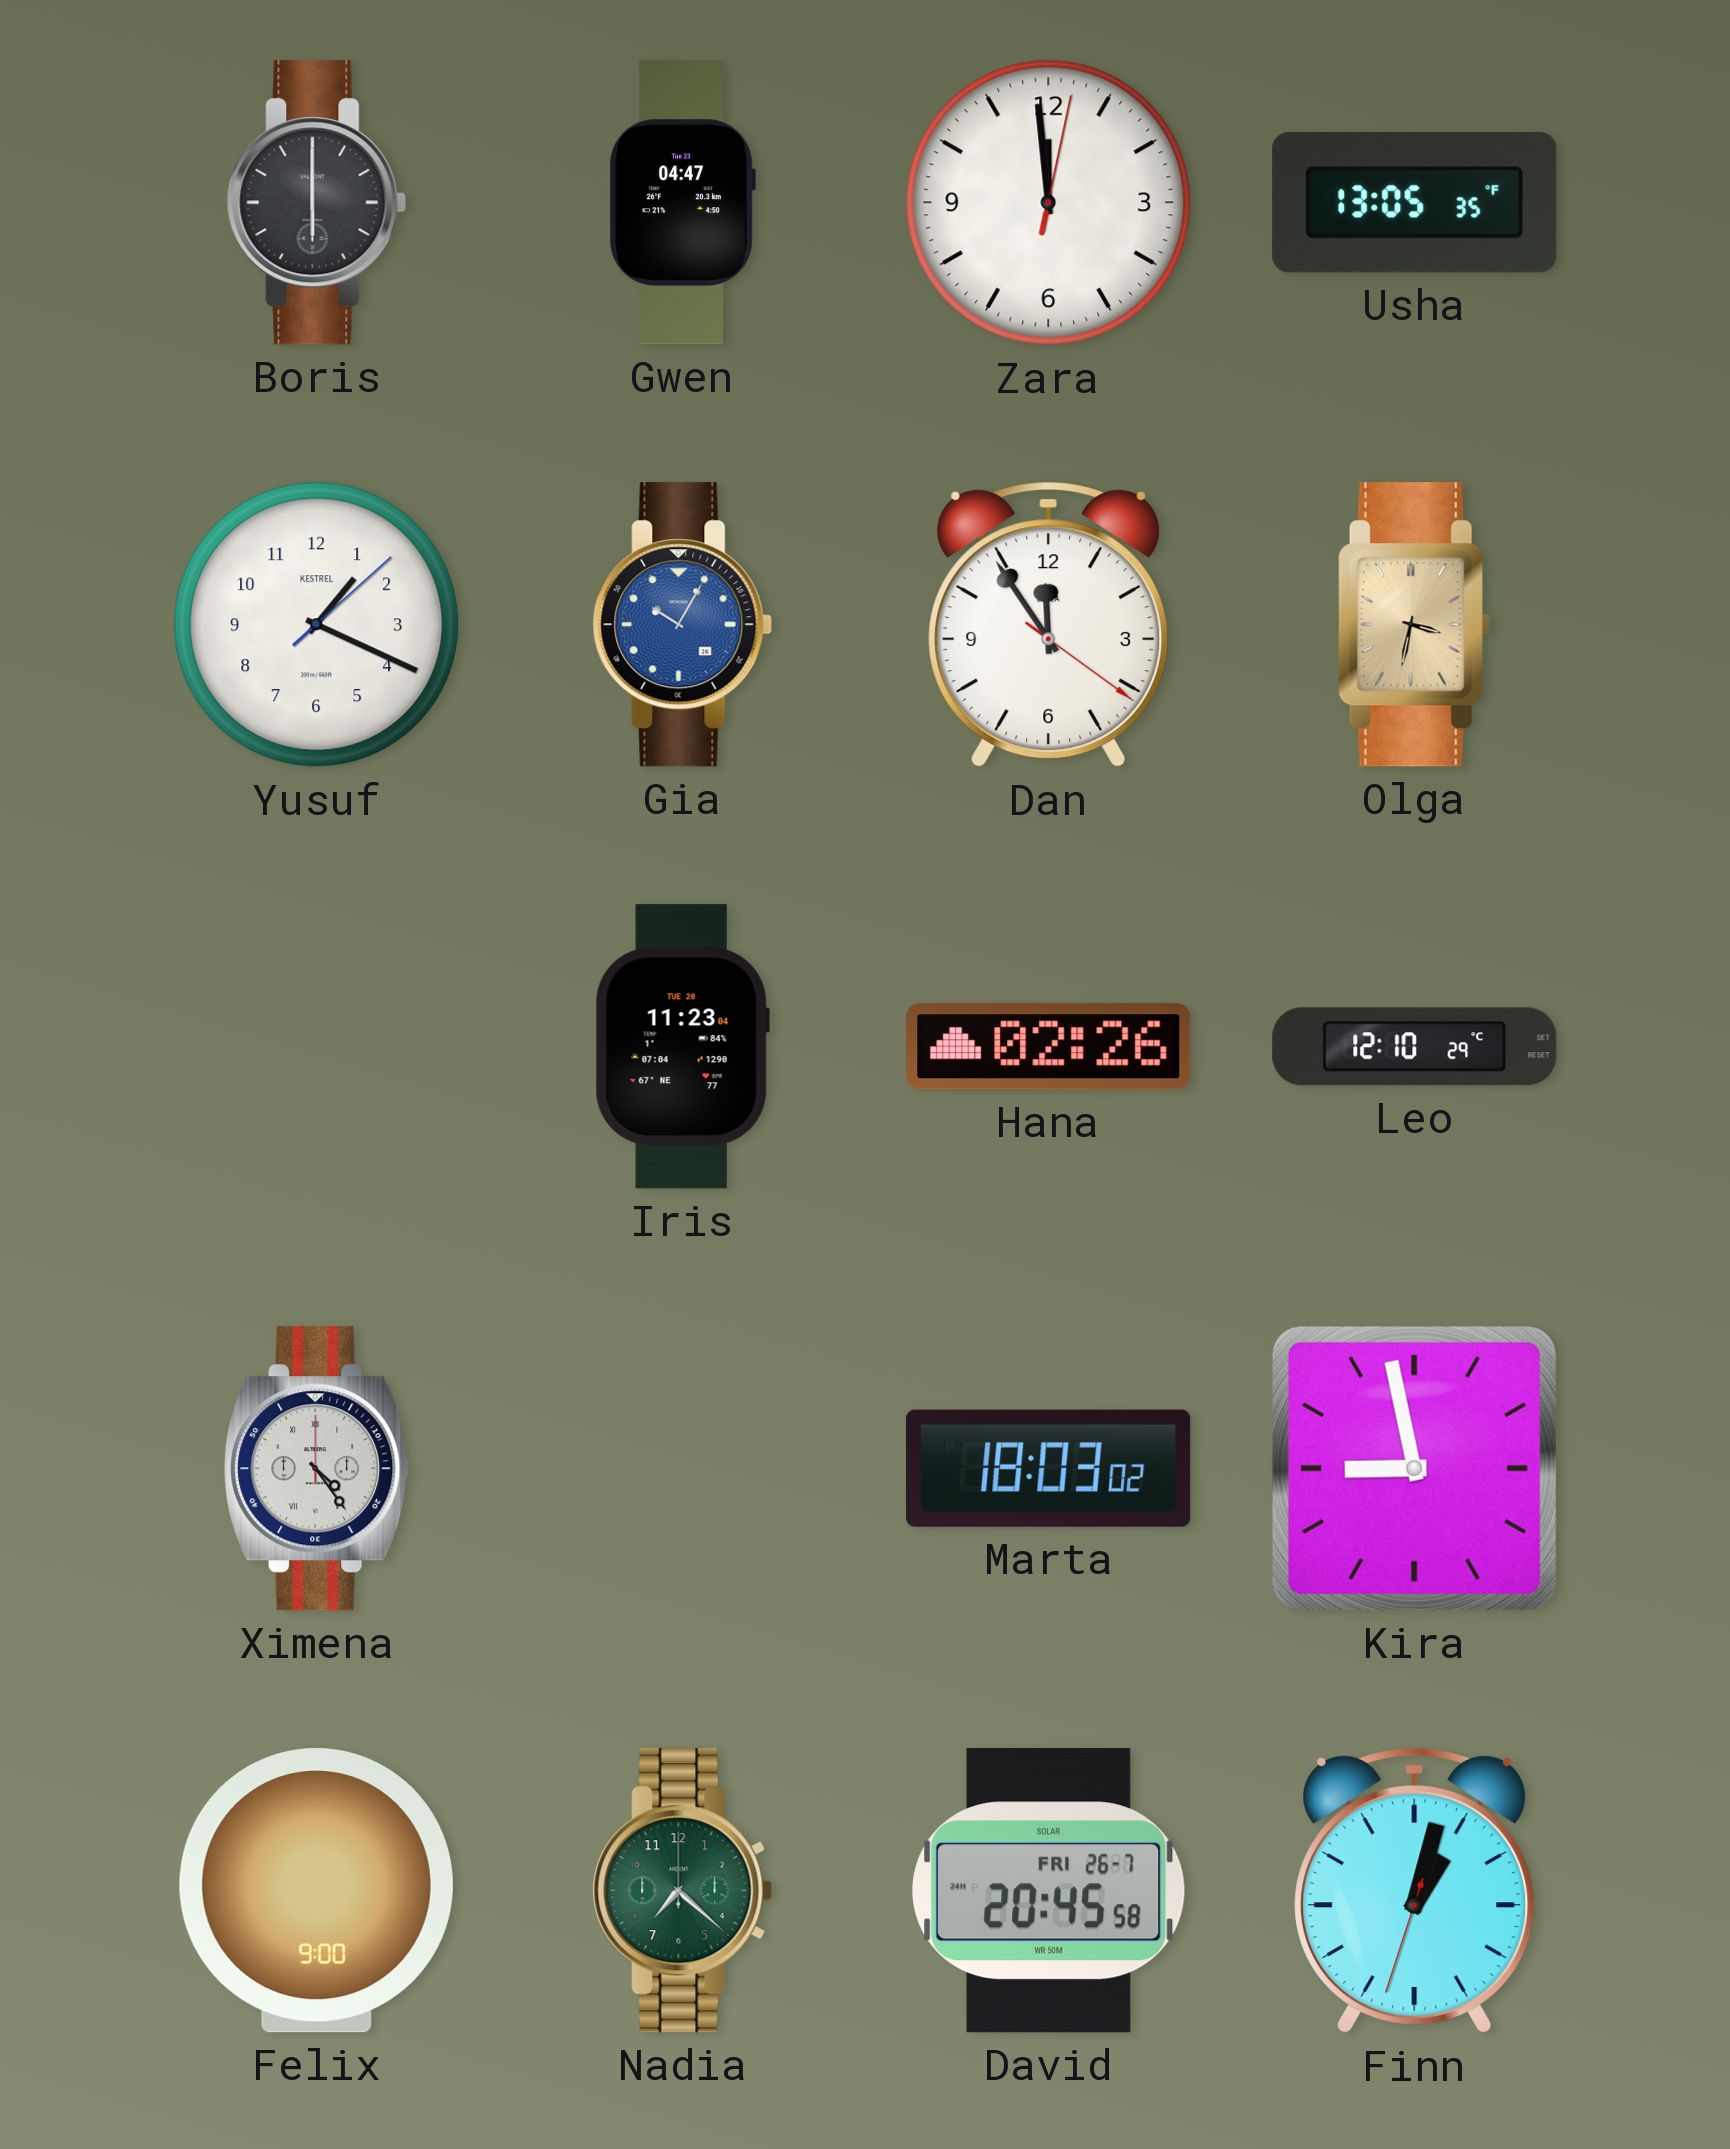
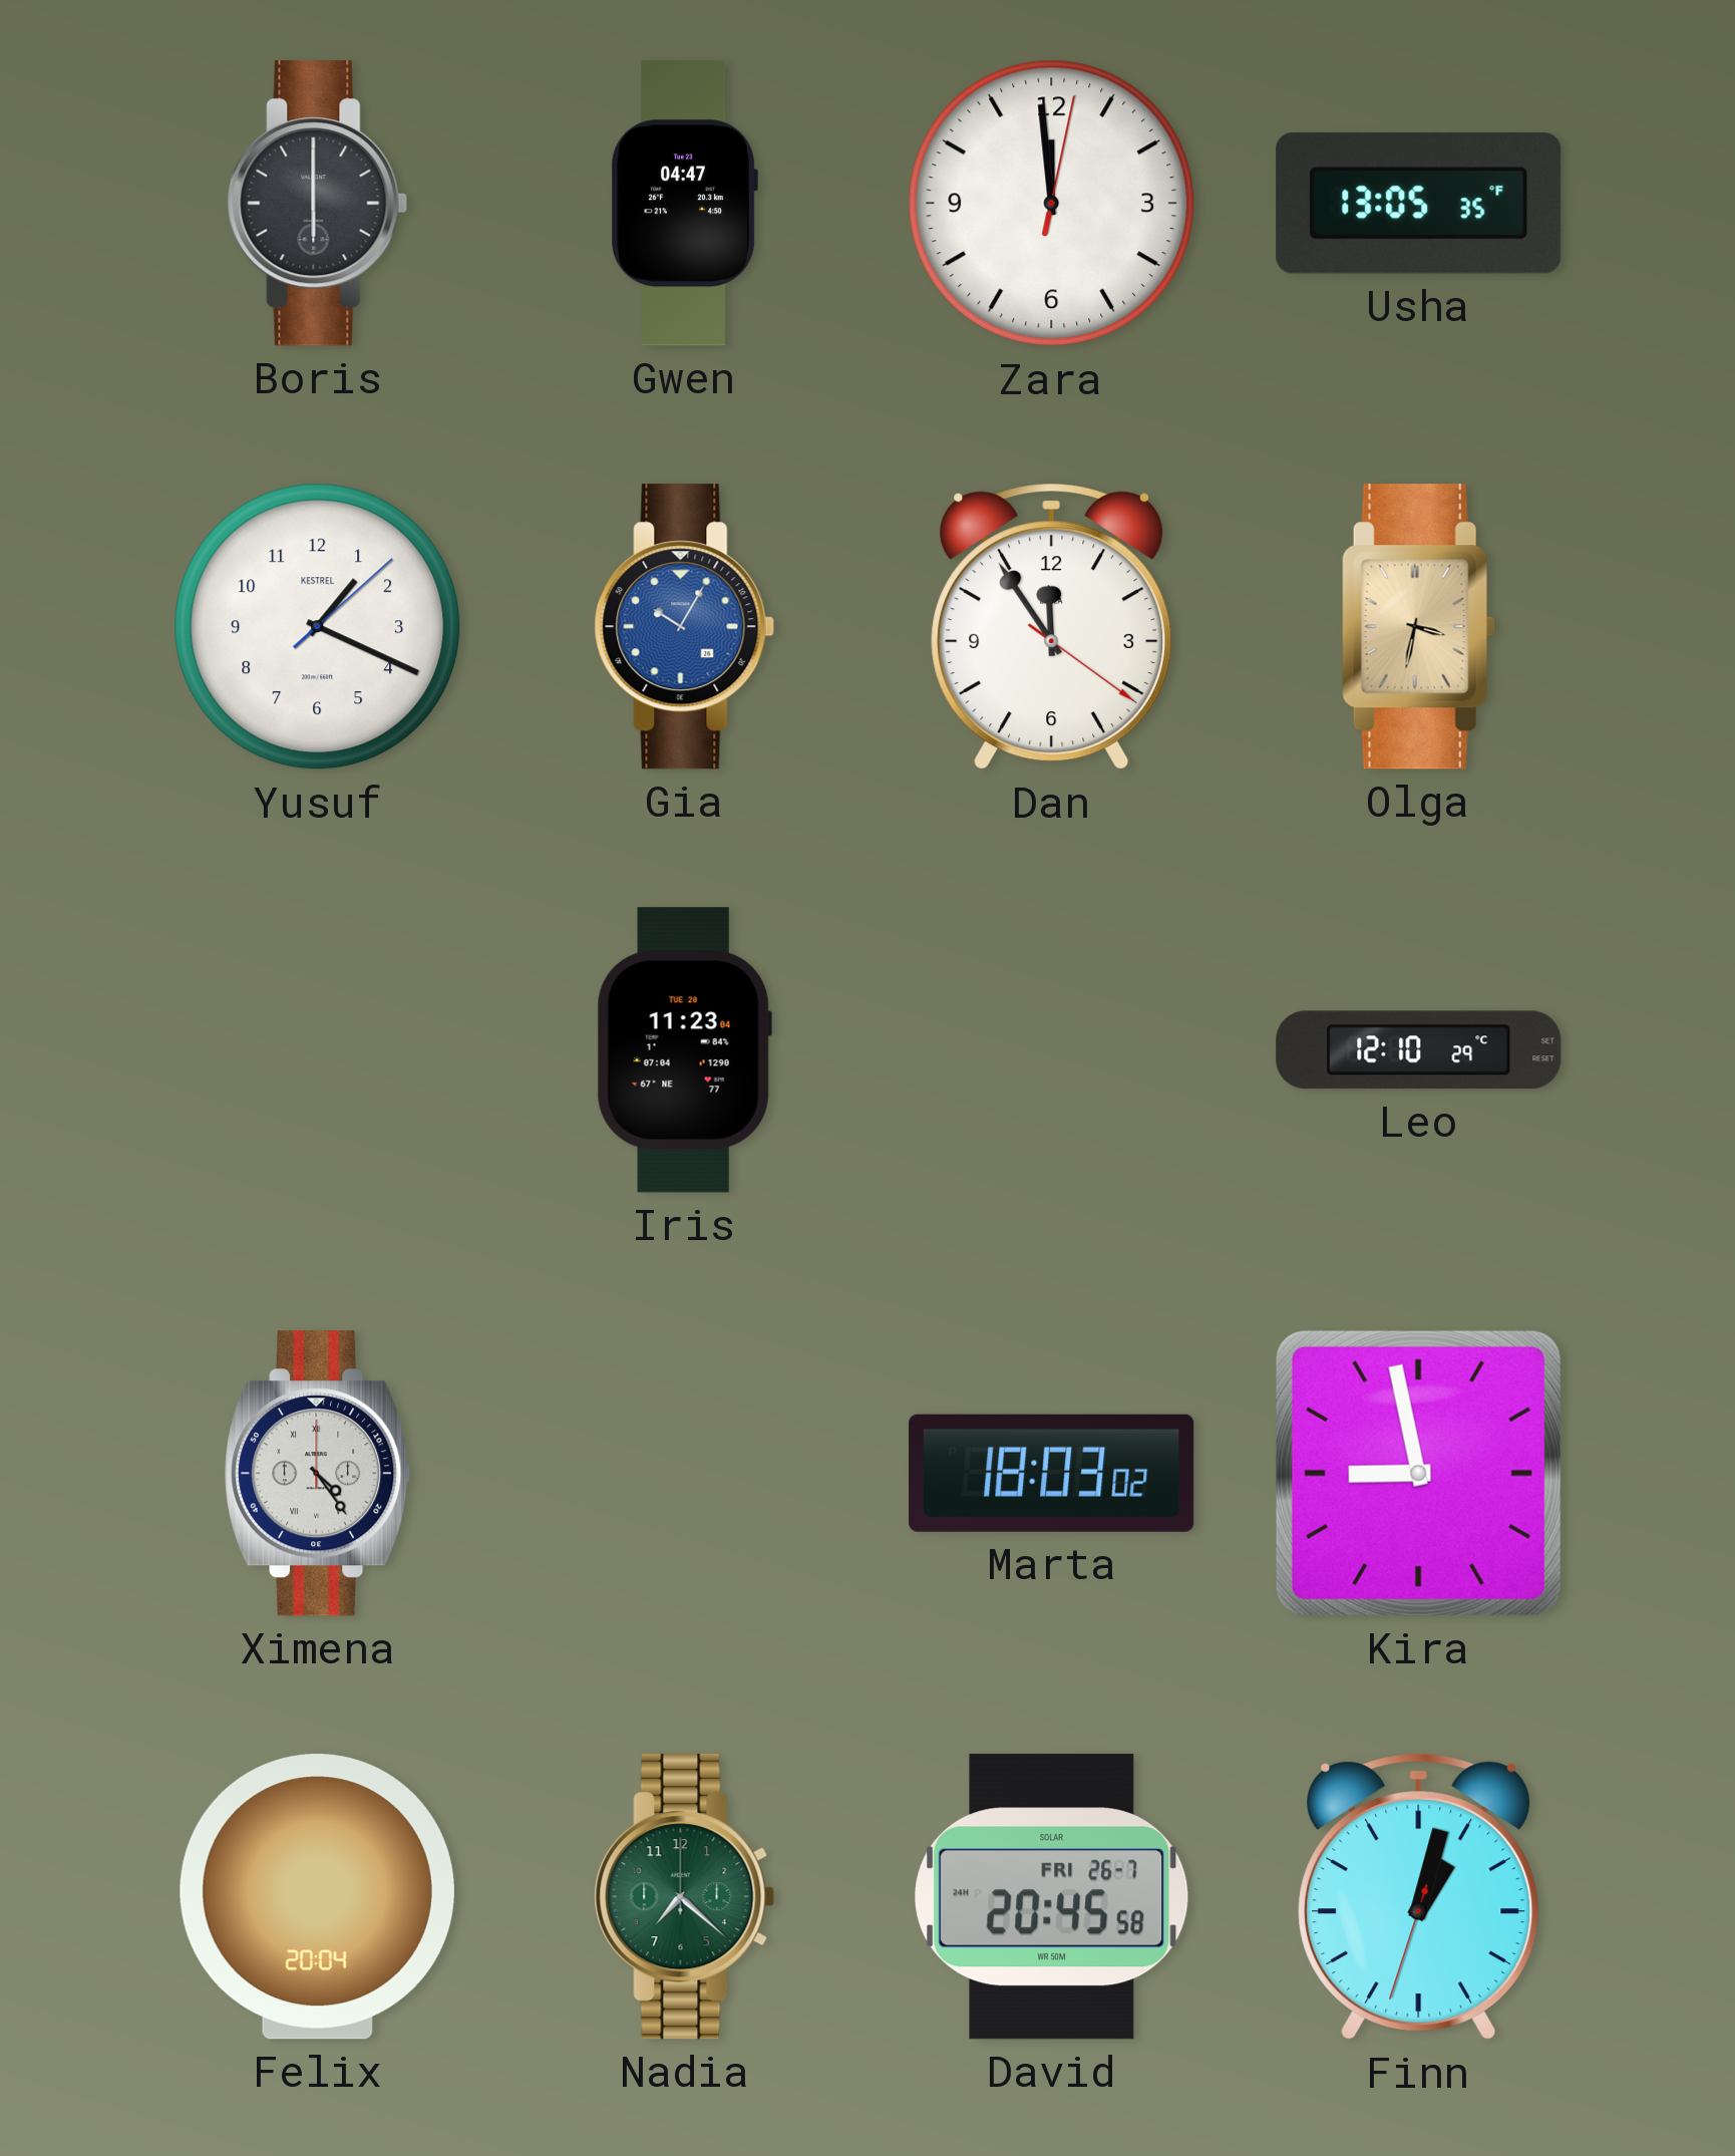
Hana: 02:26 -> none
Felix: 9:00 -> 20:04
